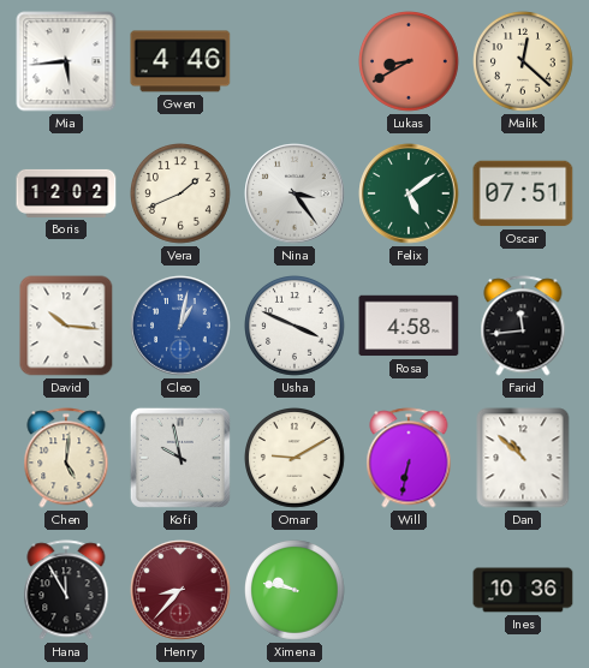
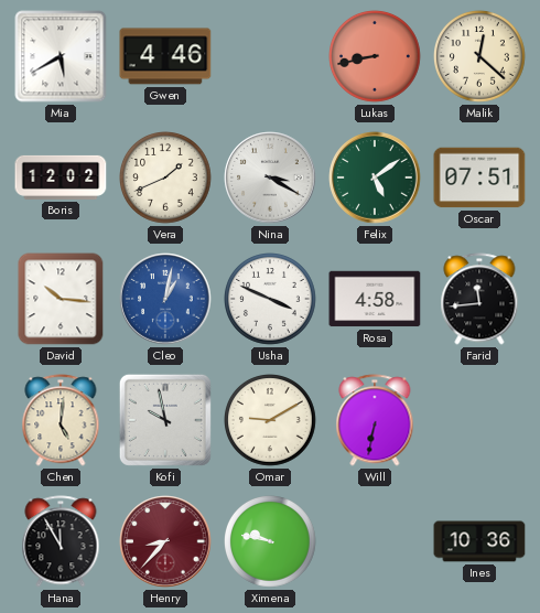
Mia: 5:44 -> 5:40
Lukas: 8:40 -> 8:43
Nina: 3:24 -> 3:20
Dan: 10:52 -> none
